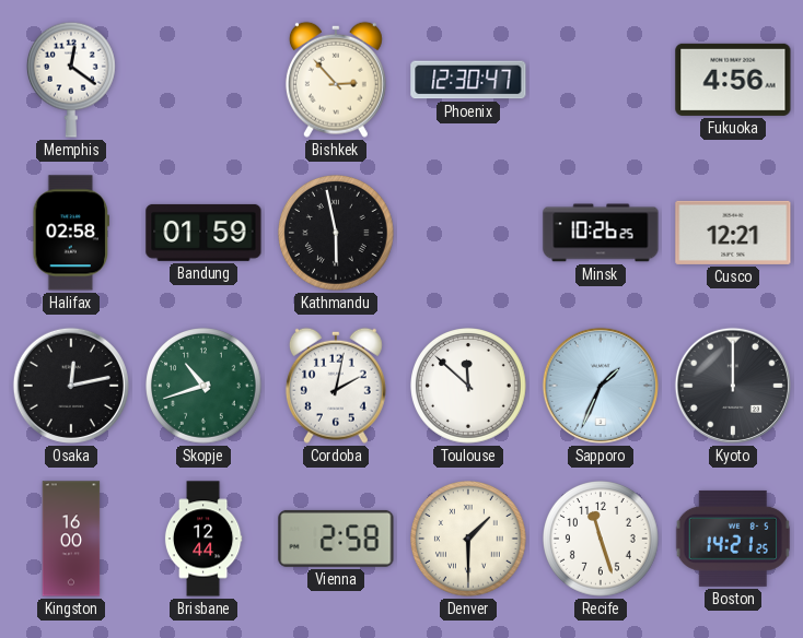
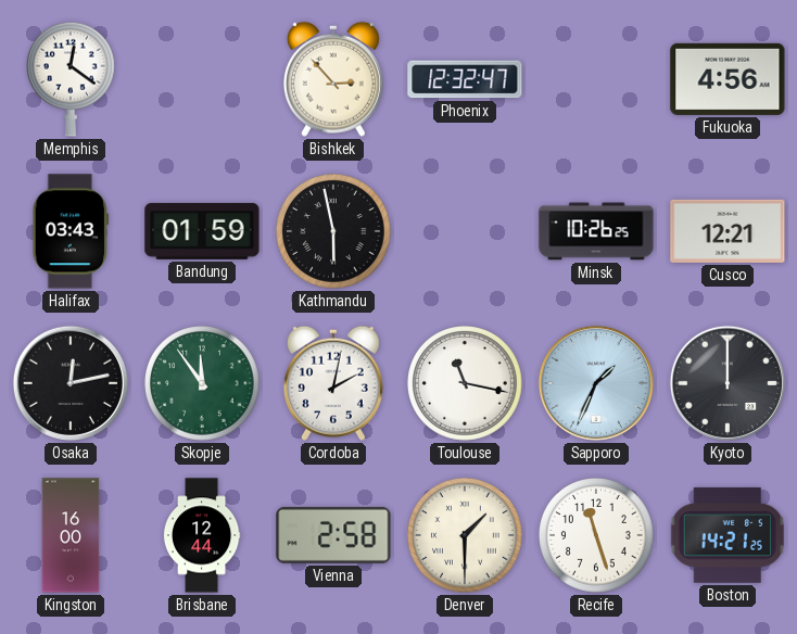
Phoenix: 12:30 -> 12:32
Halifax: 02:58 -> 03:43
Skopje: 10:42 -> 11:54
Toulouse: 11:52 -> 11:17
